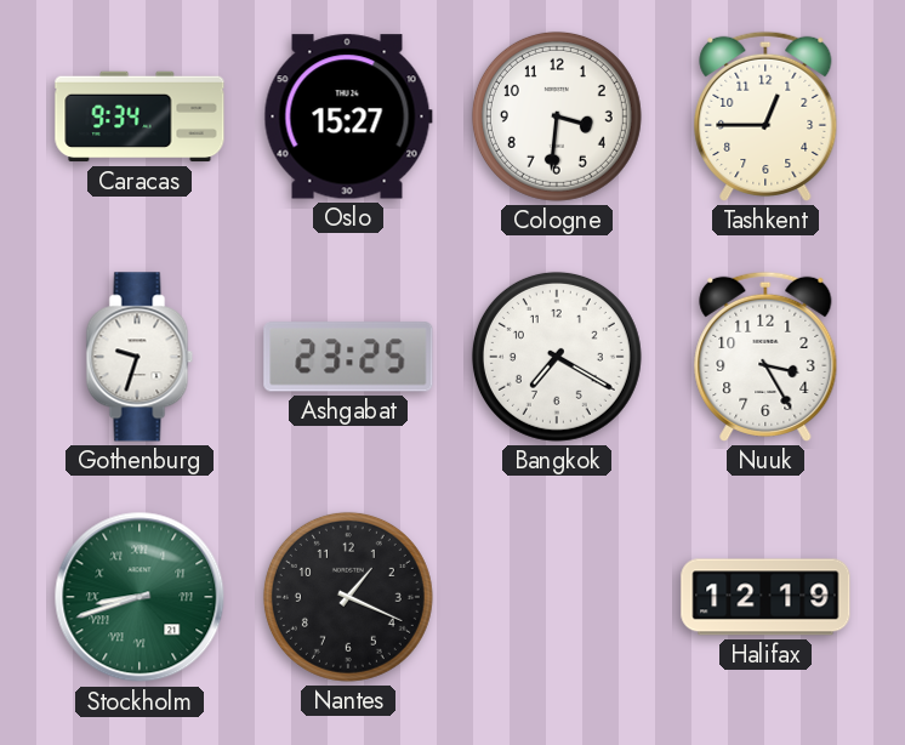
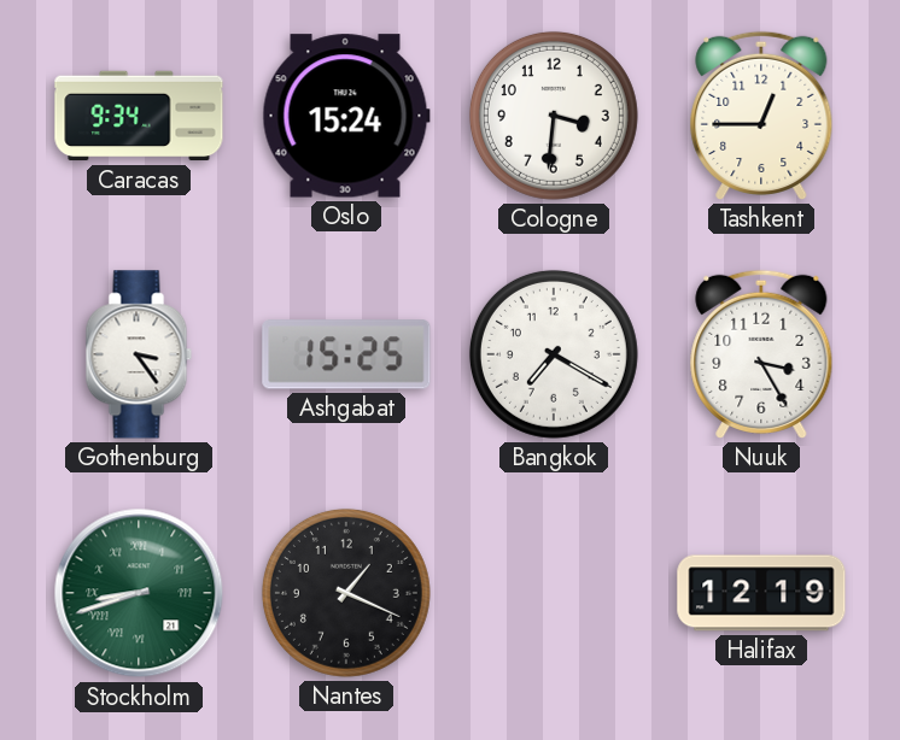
Oslo: 15:27 -> 15:24
Gothenburg: 9:33 -> 3:24
Ashgabat: 23:25 -> 15:25
